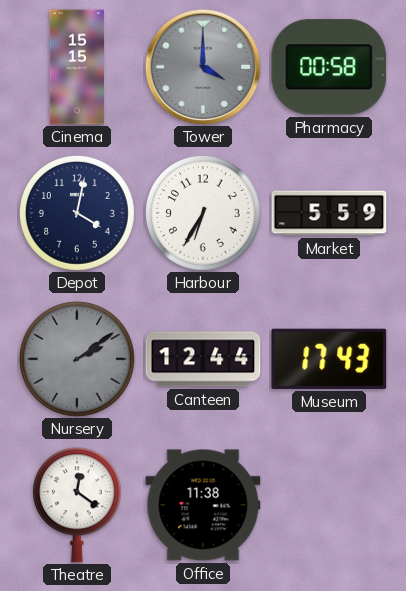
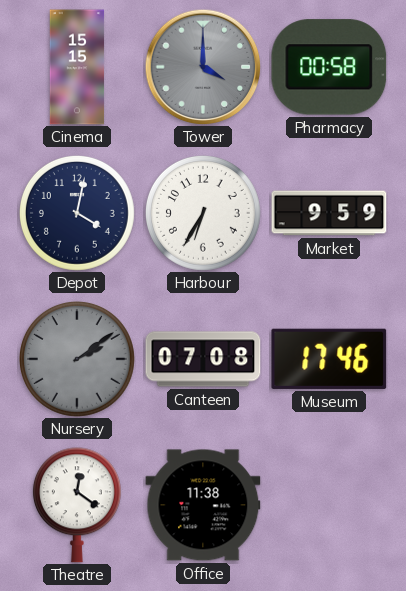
Market: 5:59 -> 9:59
Canteen: 12:44 -> 07:08
Museum: 17:43 -> 17:46
